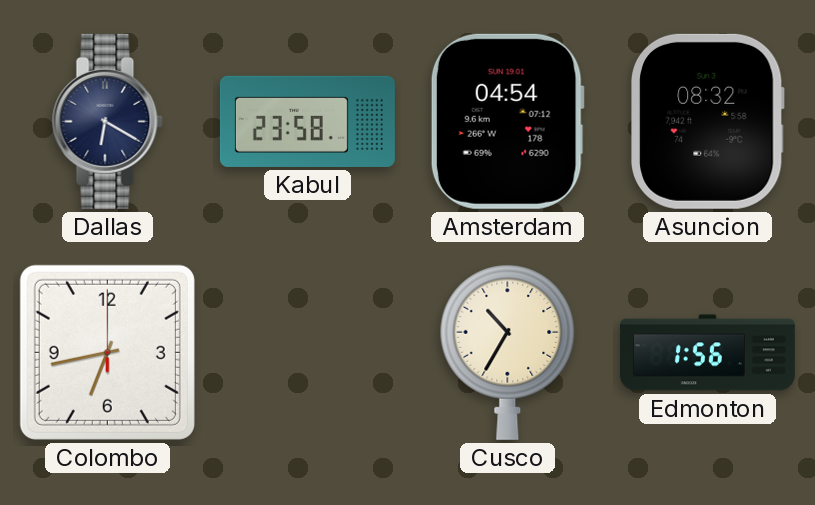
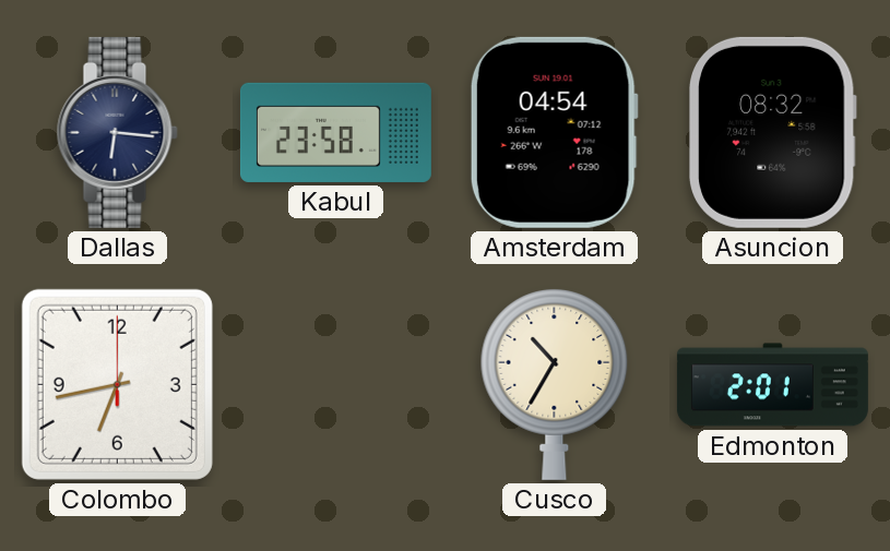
Dallas: 6:20 -> 6:16
Edmonton: 1:56 -> 2:01
